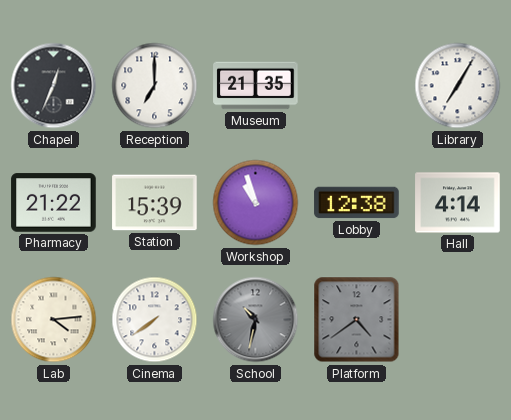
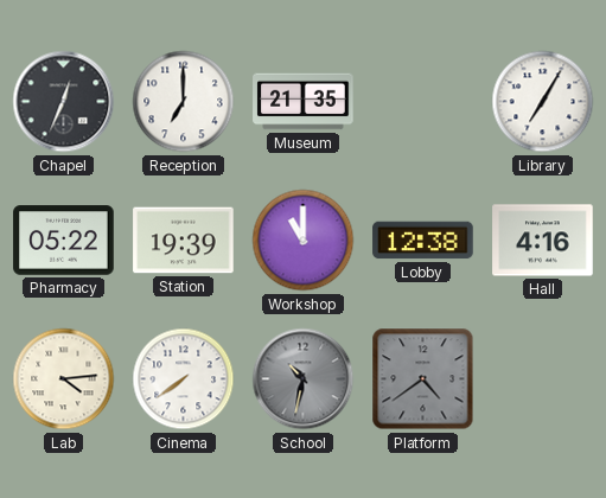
Pharmacy: 21:22 -> 05:22
Station: 15:39 -> 19:39
Workshop: 10:57 -> 11:00
Hall: 4:14 -> 4:16
